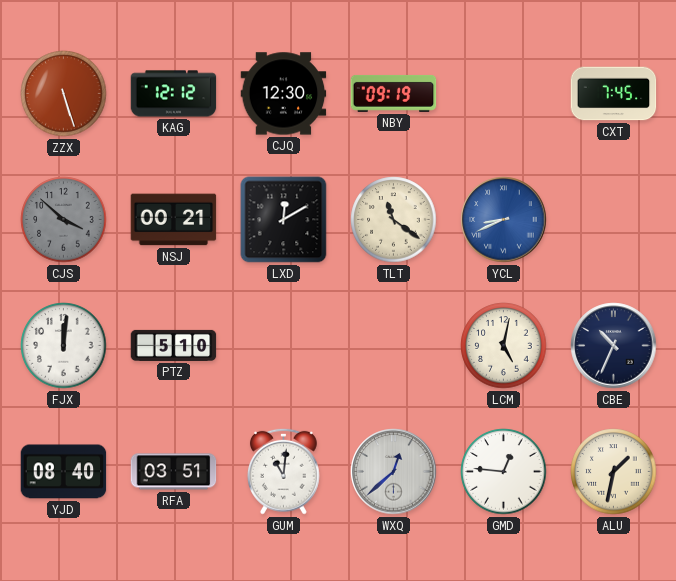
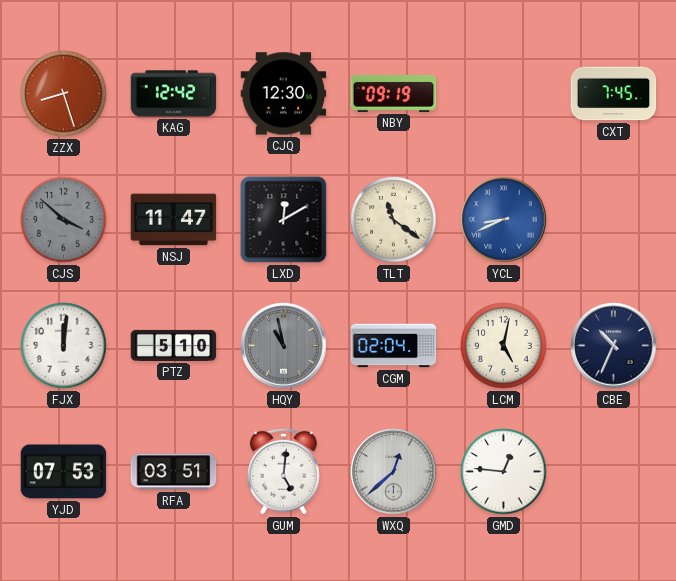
ZZX: 5:27 -> 8:27
KAG: 12:12 -> 12:42
NSJ: 00:21 -> 11:47
HQY: none -> 10:58
CGM: none -> 02:04
YJD: 08:40 -> 07:53
GUM: 11:01 -> 5:01
ALU: 1:32 -> none
